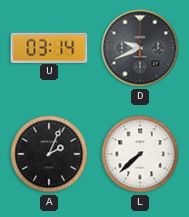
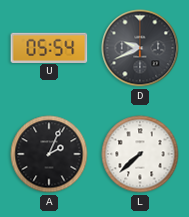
U: 03:14 -> 05:54
